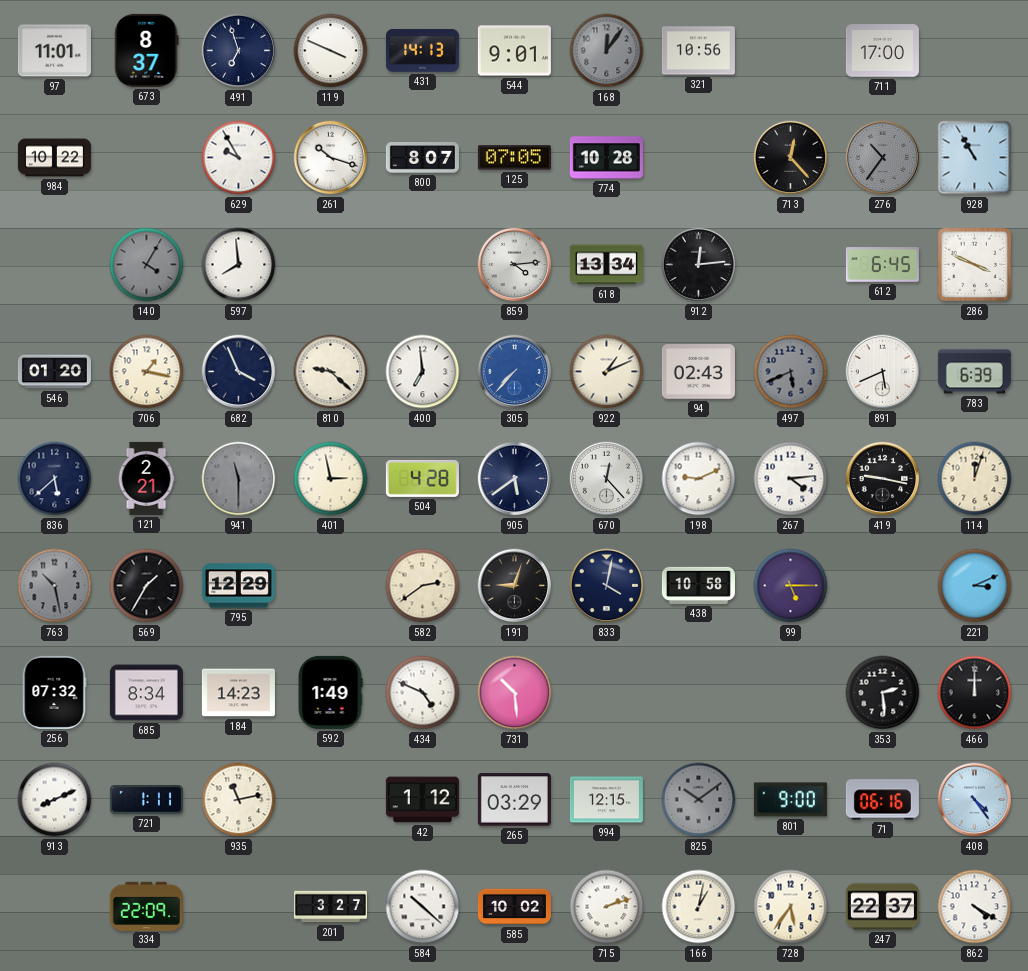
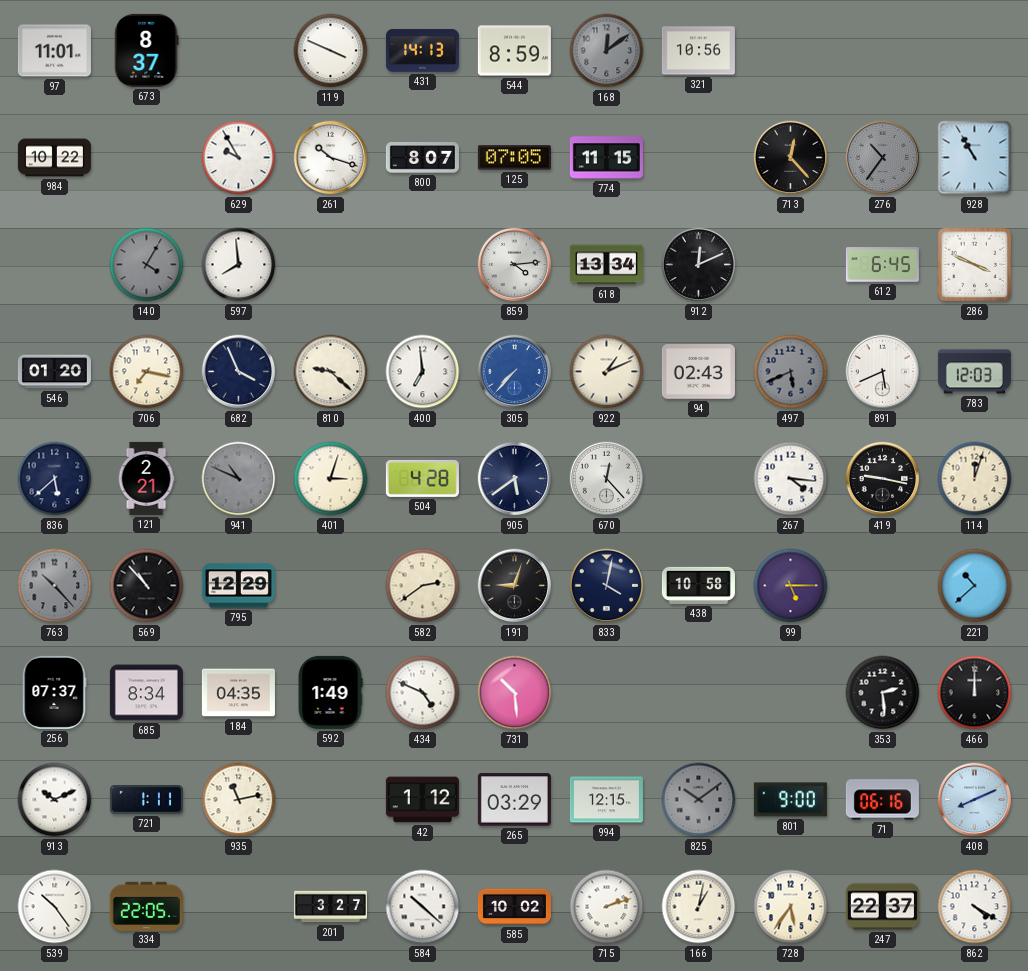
491: 6:57 -> none
544: 9:01 -> 8:59
168: 12:06 -> 12:09
711: 17:00 -> none
774: 10:28 -> 11:15
912: 12:14 -> 12:11
706: 1:17 -> 7:17
783: 6:39 -> 12:03
941: 11:30 -> 10:49
401: 2:58 -> 3:03
198: 9:11 -> none
267: 4:14 -> 4:16
763: 10:28 -> 10:23
569: 1:35 -> 10:53
221: 3:11 -> 10:38
256: 07:32 -> 07:37
184: 14:23 -> 04:35
913: 8:11 -> 10:11
408: 4:24 -> 8:11
539: none -> 10:24
334: 22:09 -> 22:05
